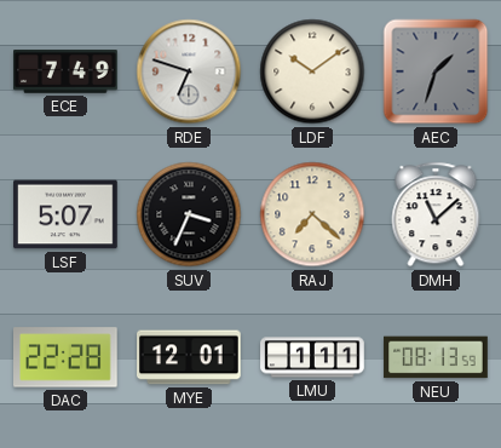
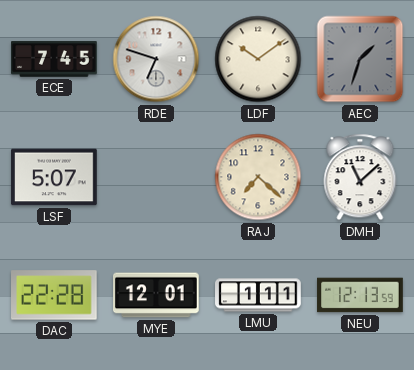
ECE: 7:49 -> 7:45
SUV: 3:34 -> none
NEU: 08:13 -> 12:13
